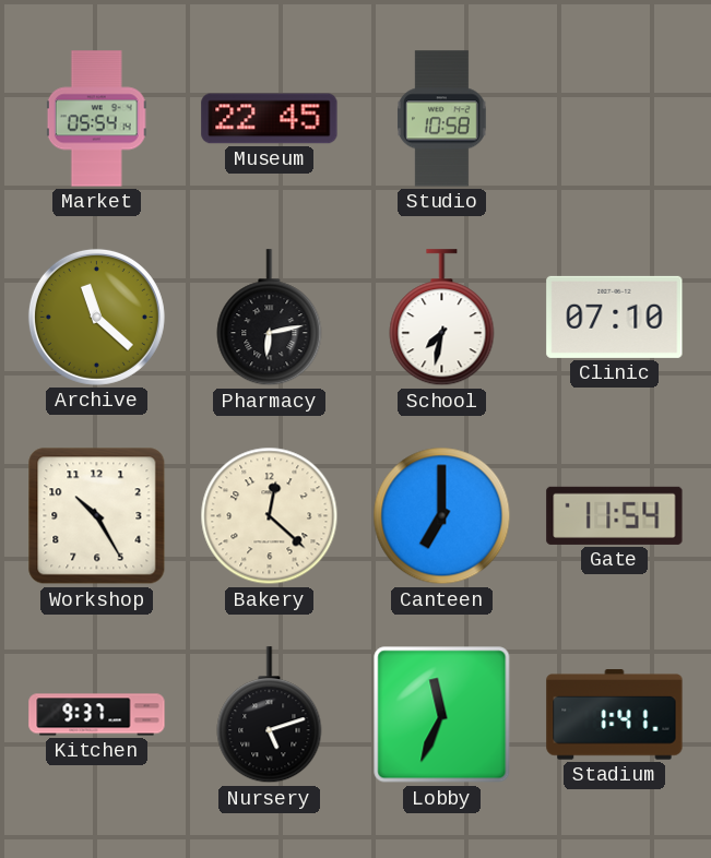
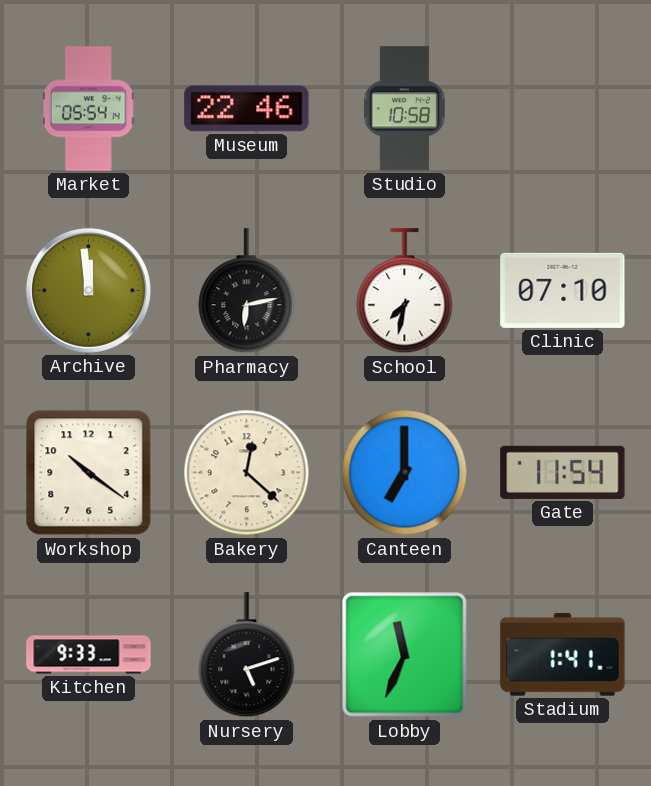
Museum: 22:45 -> 22:46
Archive: 11:22 -> 11:59
Workshop: 10:25 -> 10:21
Kitchen: 9:37 -> 9:33
